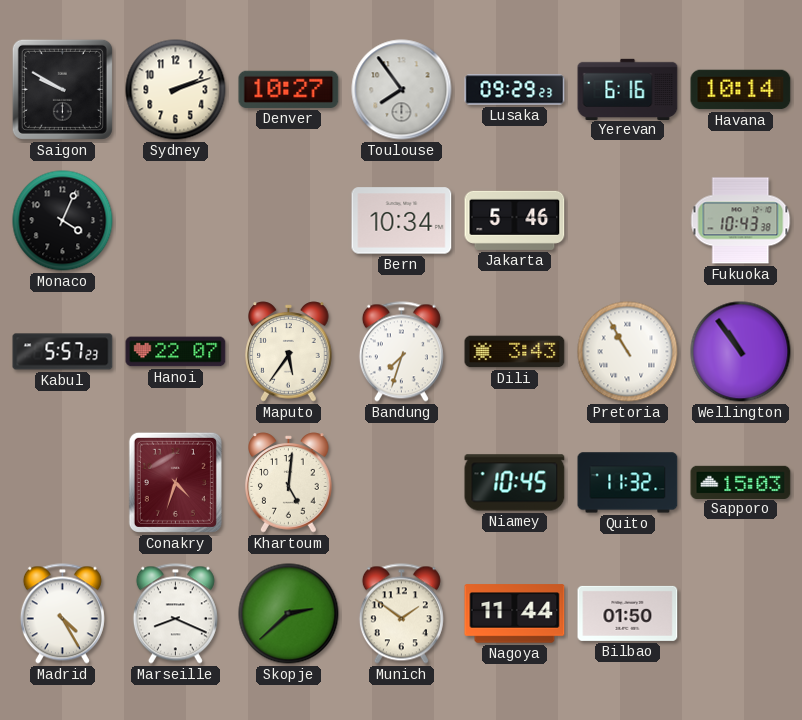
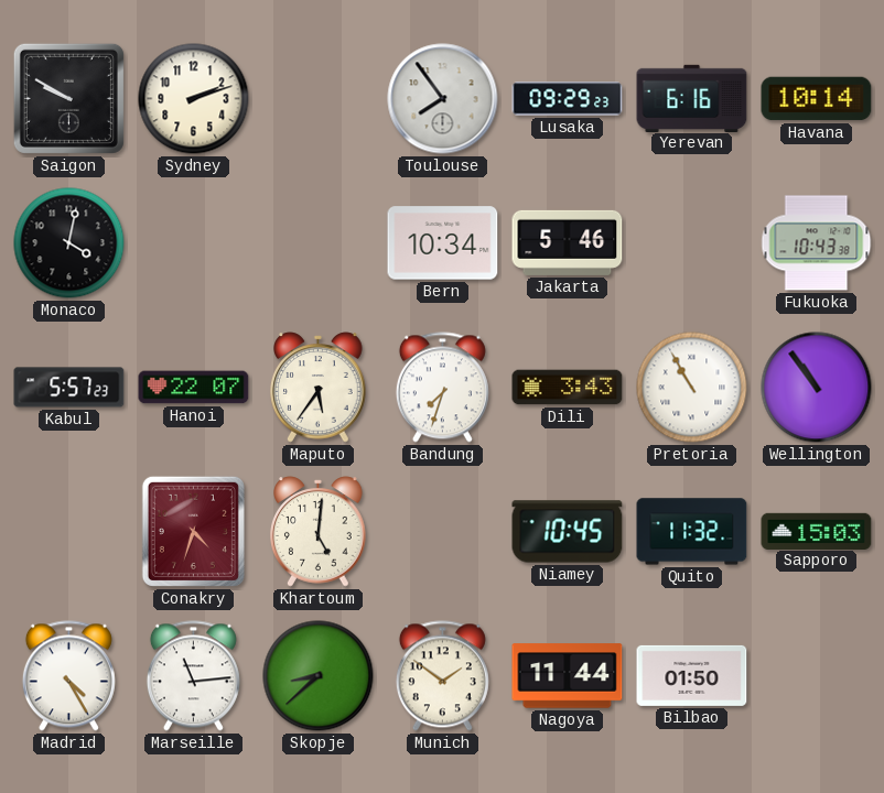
Denver: 10:27 -> none
Monaco: 4:04 -> 4:02
Marseille: 8:19 -> 11:14
Skopje: 2:38 -> 8:38
